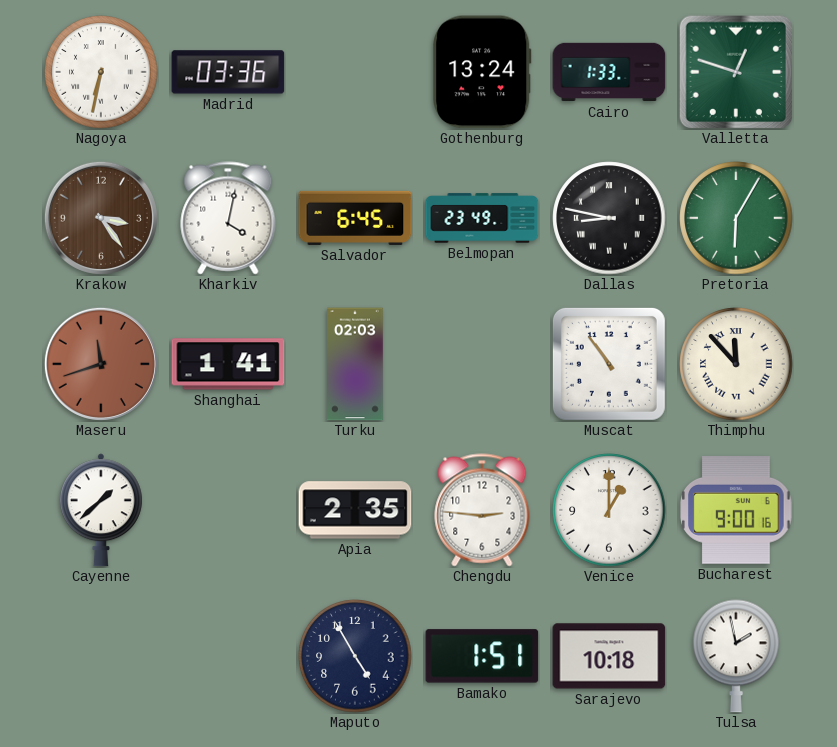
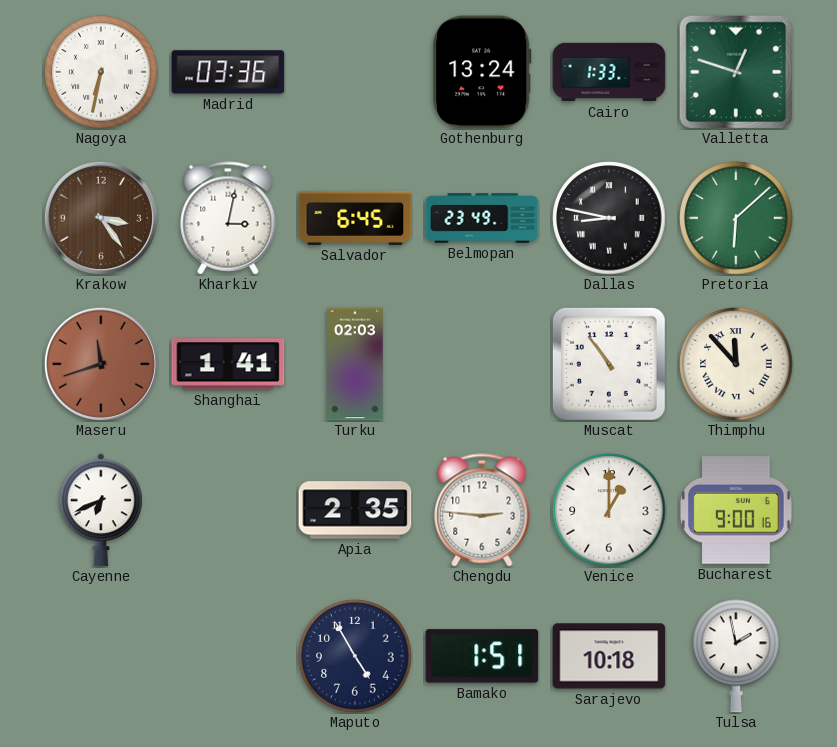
Kharkiv: 4:02 -> 3:02
Pretoria: 6:05 -> 6:08
Cayenne: 1:38 -> 6:41
